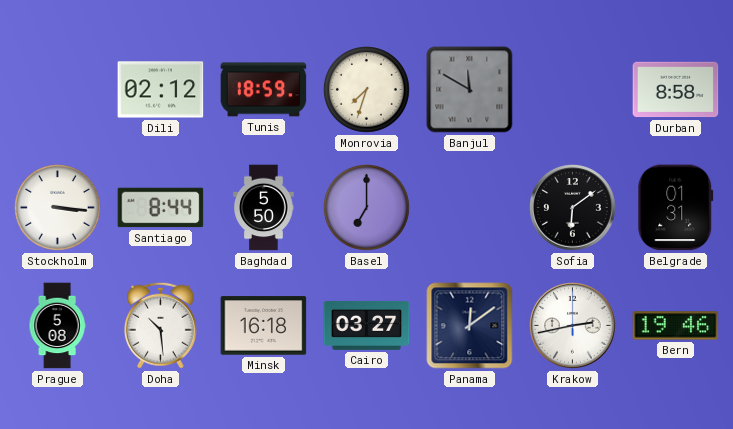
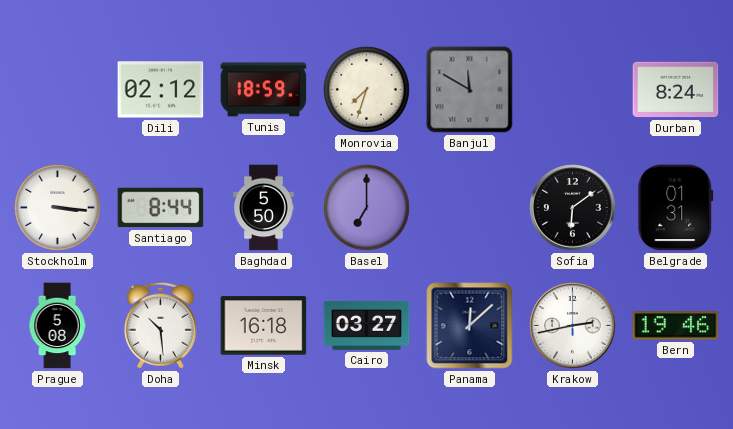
Durban: 8:58 -> 8:24
Panama: 12:09 -> 12:08
